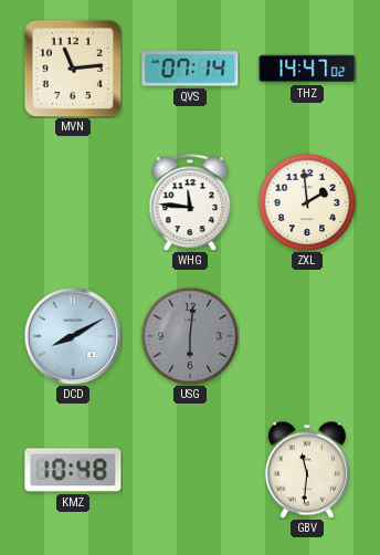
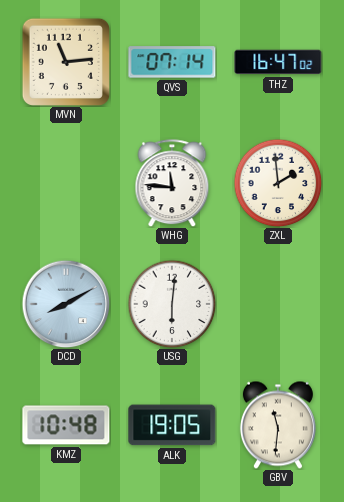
THZ: 14:47 -> 16:47
USG dial: grey -> white
ALK: none -> 19:05
